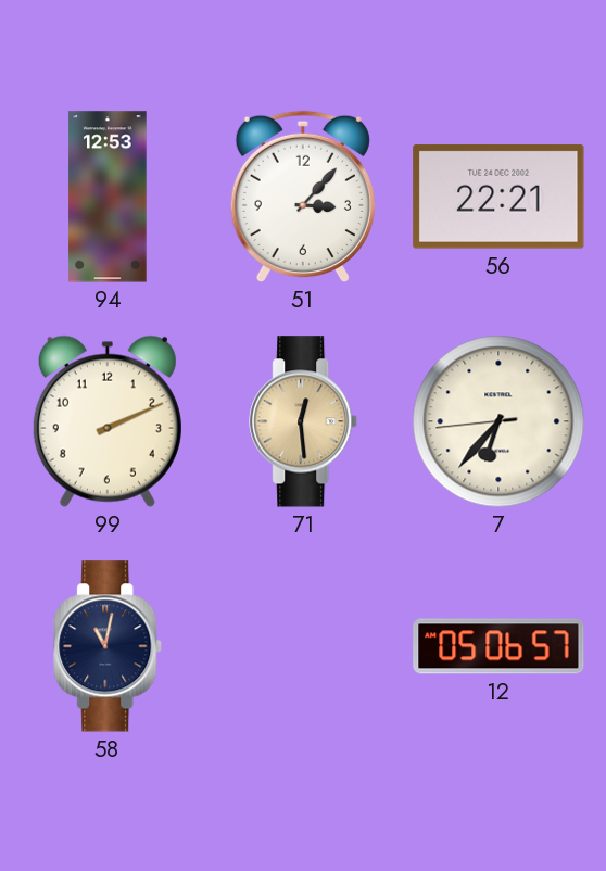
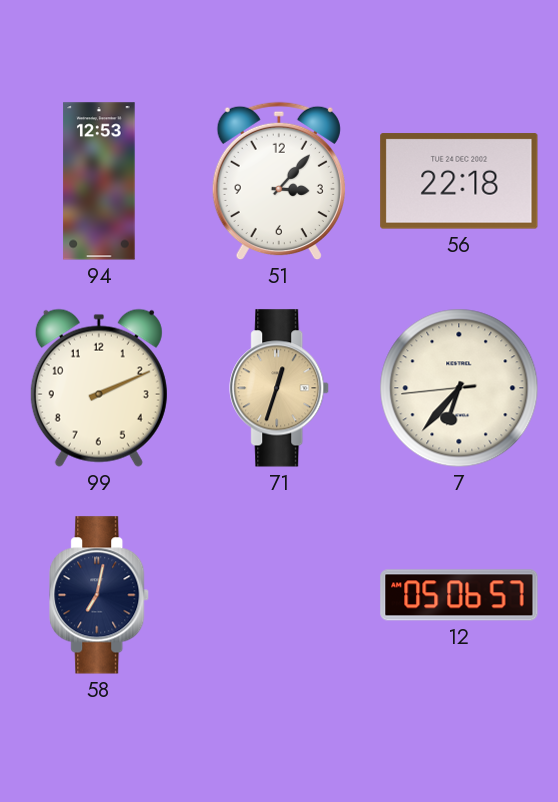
56: 22:21 -> 22:18
71: 12:29 -> 12:33
58: 11:02 -> 7:02
